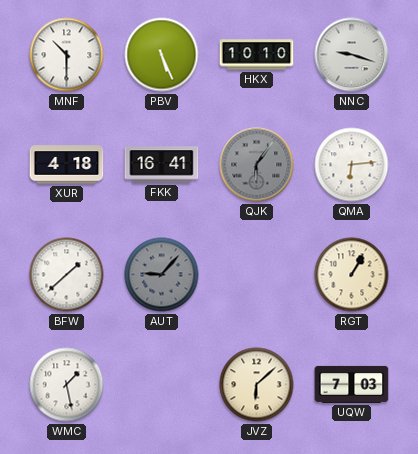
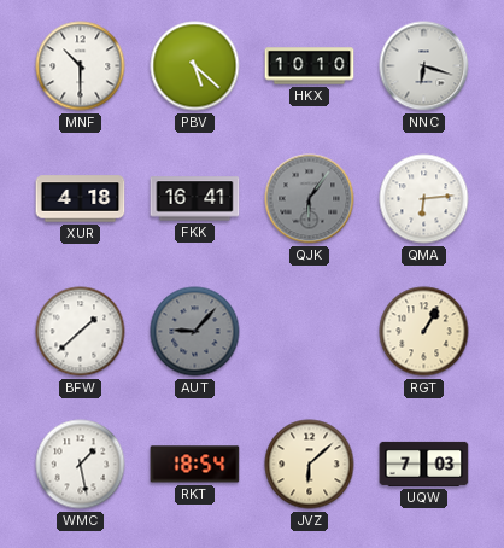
PBV: 5:26 -> 5:22
NNC: 9:18 -> 6:18
RKT: none -> 18:54
